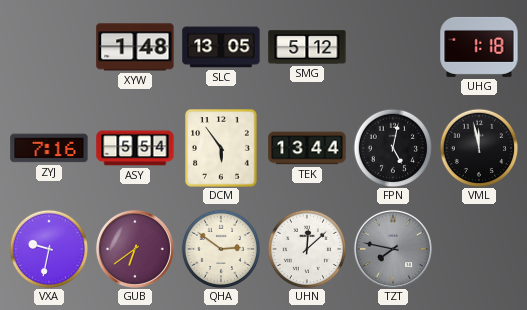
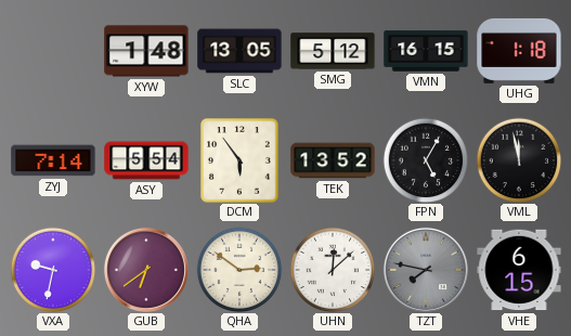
VMN: none -> 16:15
ZYJ: 7:16 -> 7:14
TEK: 13:44 -> 13:52
FPN: 5:02 -> 5:05
VHE: none -> 6:15
